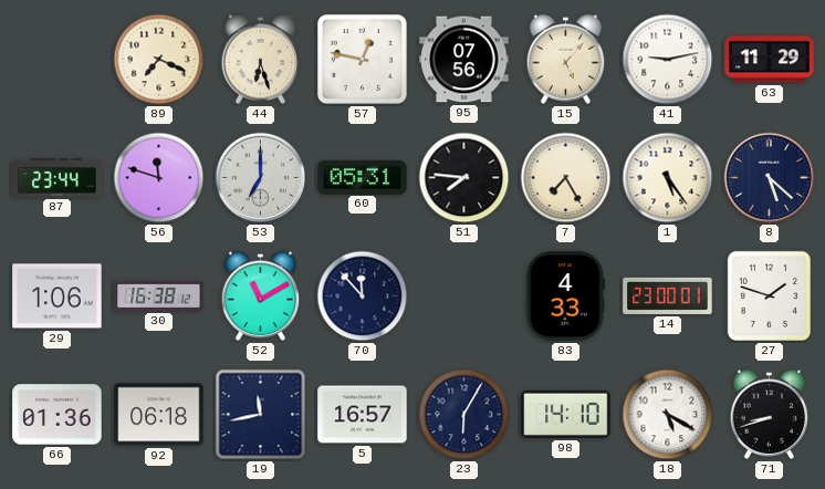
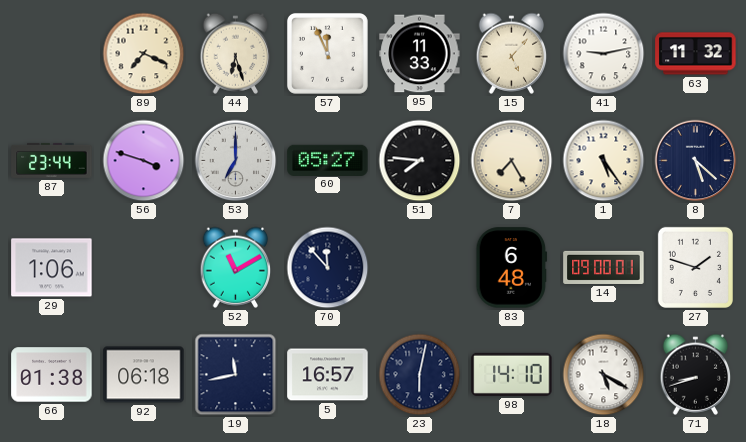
57: 12:47 -> 11:56
95: 07:56 -> 11:33
63: 11:29 -> 11:32
56: 11:48 -> 3:48
60: 05:31 -> 05:27
30: 16:38 -> none
83: 4:33 -> 6:48
14: 23:00 -> 09:00
66: 01:36 -> 01:38
23: 6:05 -> 6:02
